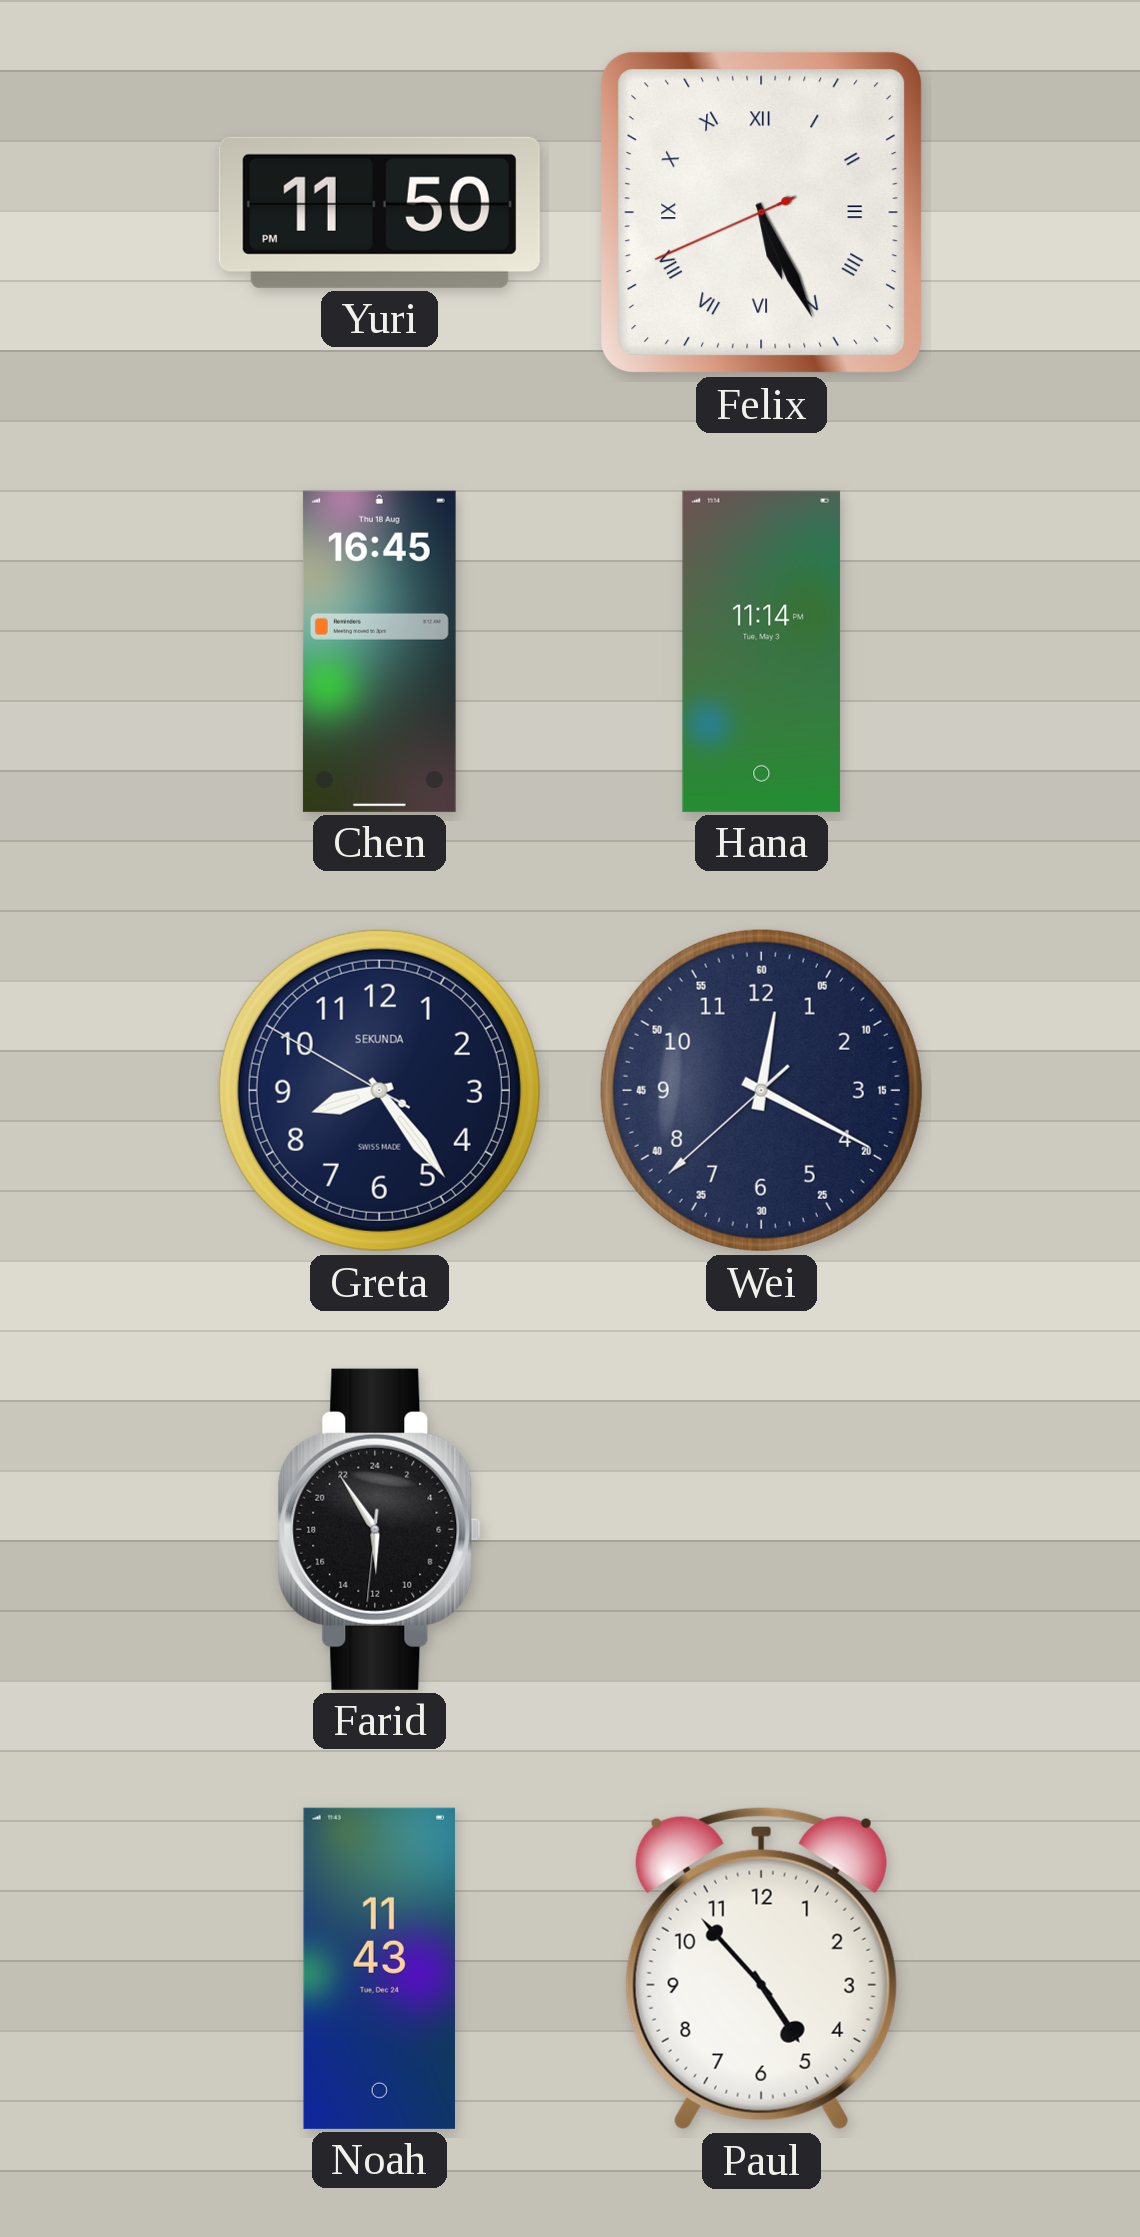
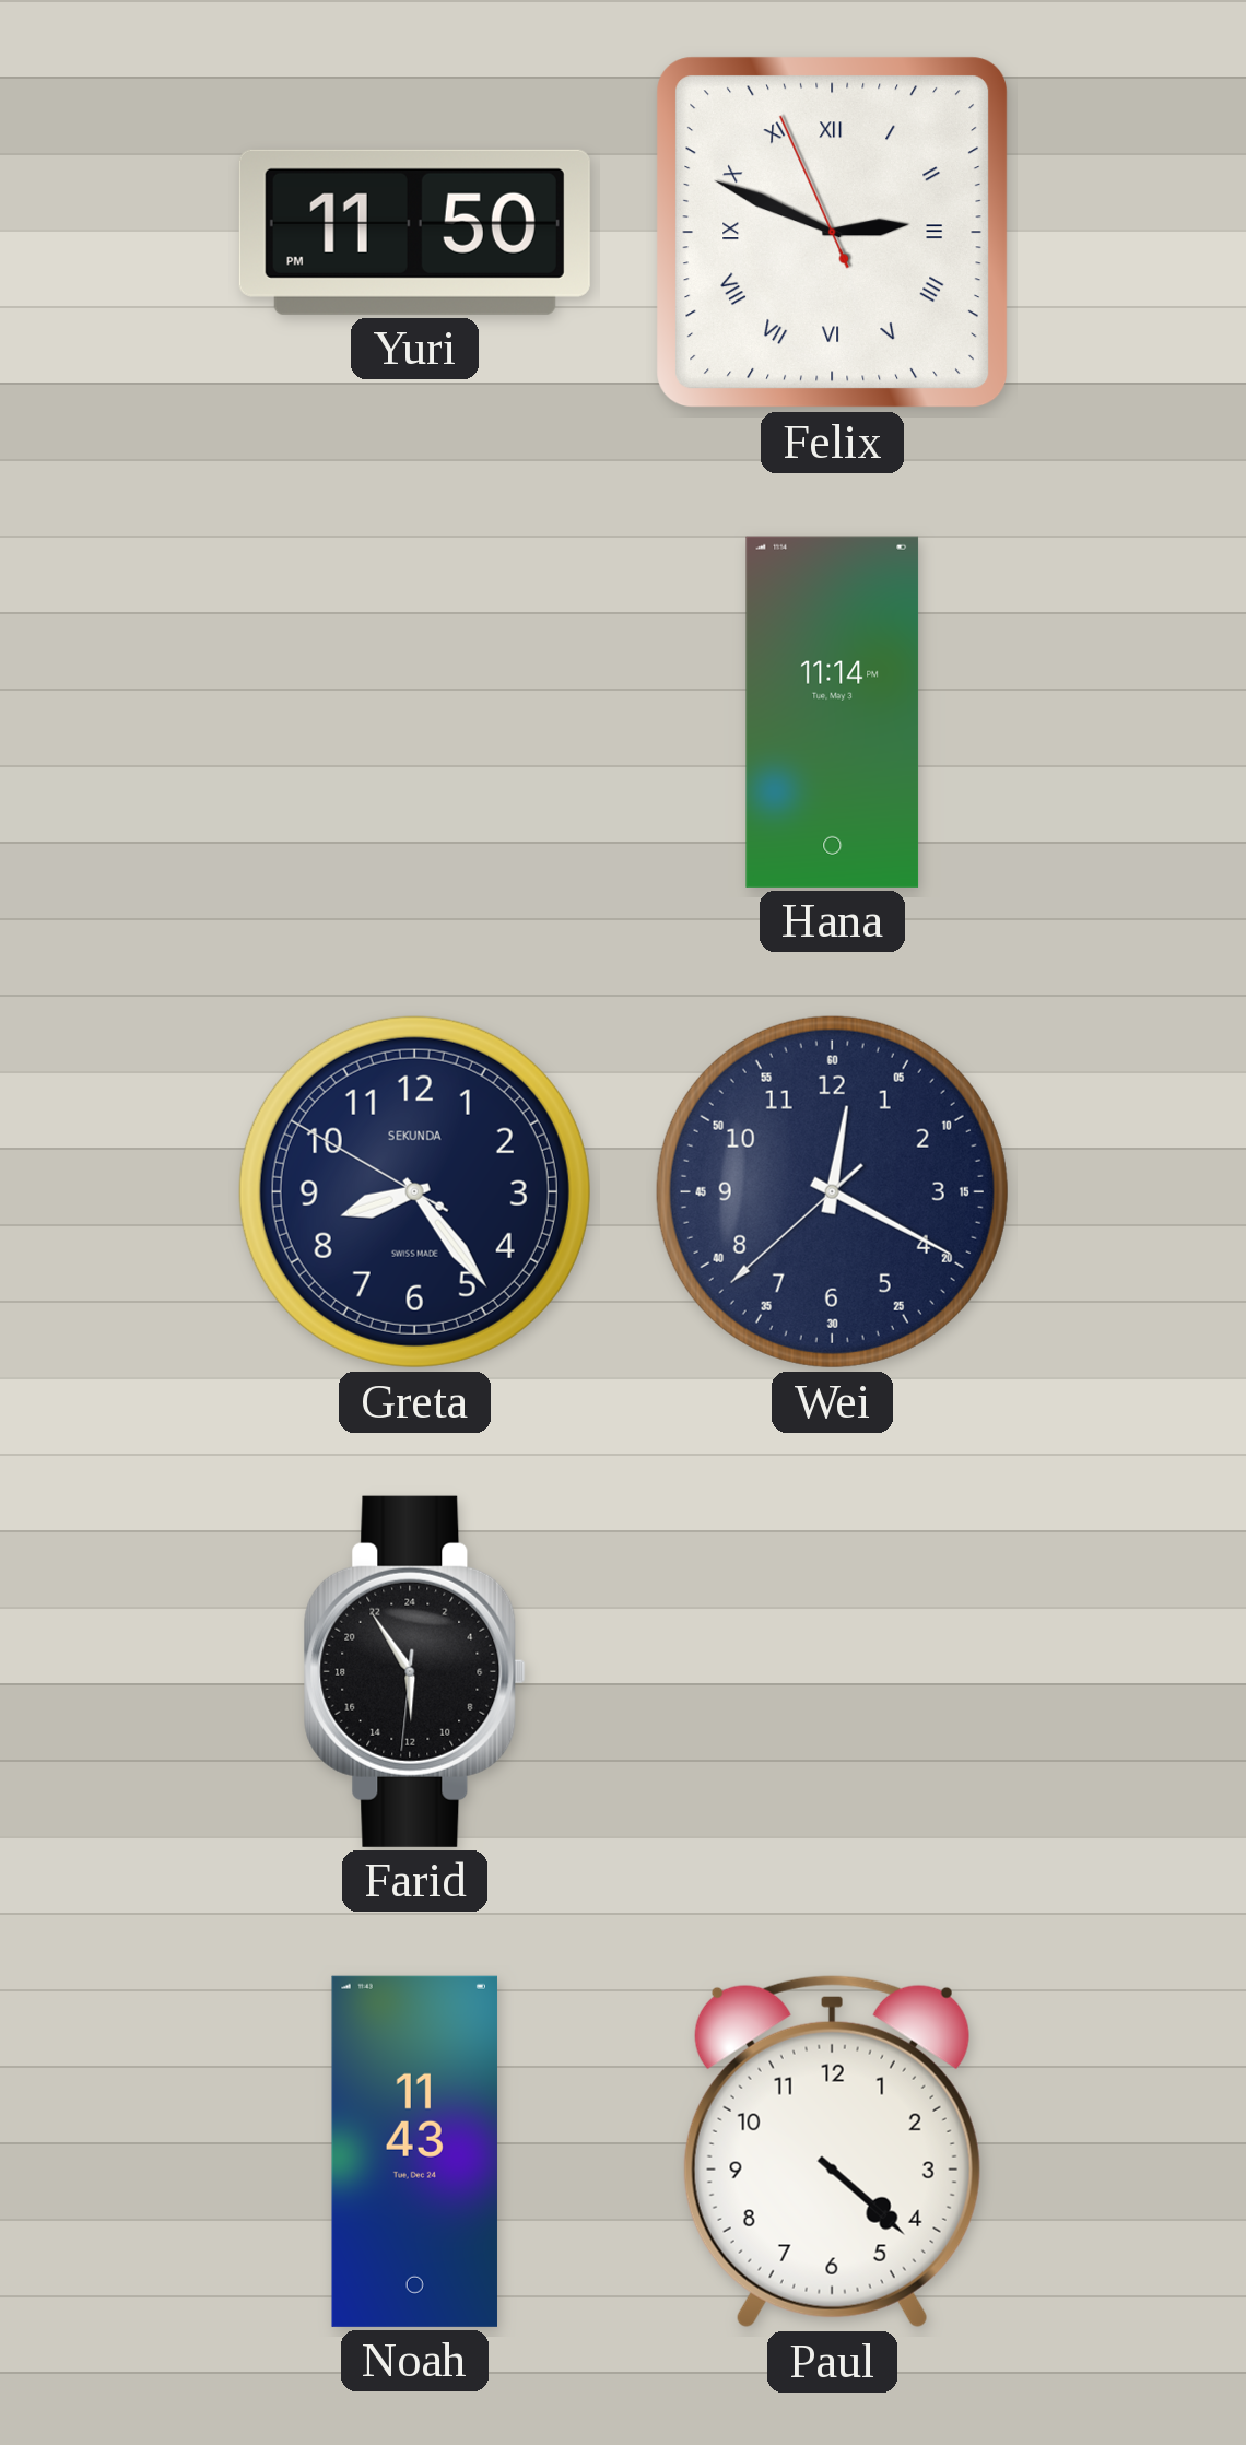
Felix: 5:25 -> 2:48
Chen: 16:45 -> none
Paul: 4:53 -> 4:22
